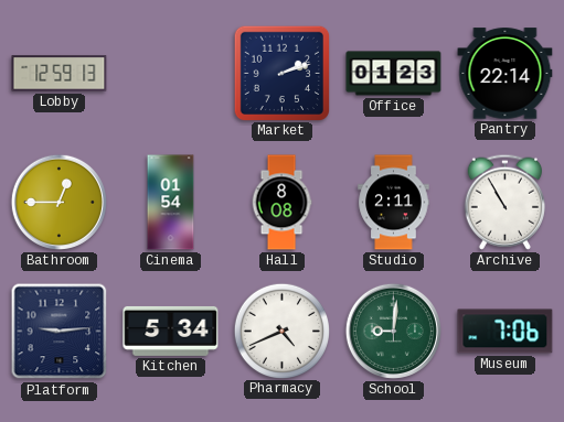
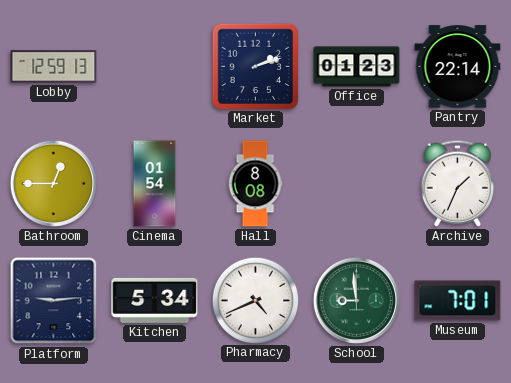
Studio: 2:11 -> none
Archive: 10:55 -> 1:34
School: 9:01 -> 8:59
Museum: 7:06 -> 7:01
